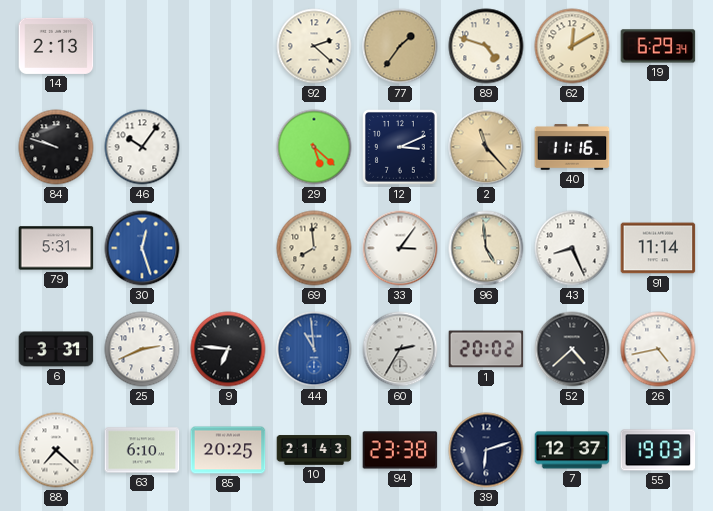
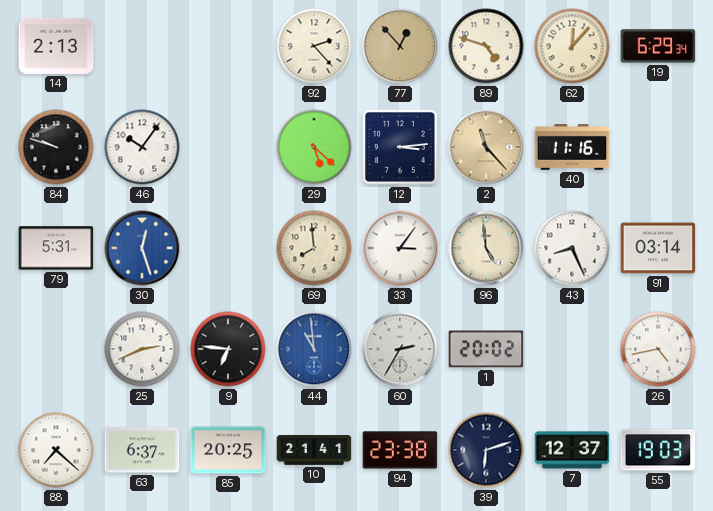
92: 2:22 -> 2:23
77: 1:36 -> 12:53
62: 12:10 -> 12:07
12: 3:11 -> 3:14
91: 11:14 -> 03:14
6: 3:31 -> none
52: 4:38 -> none
63: 6:10 -> 6:37
10: 21:43 -> 21:41
